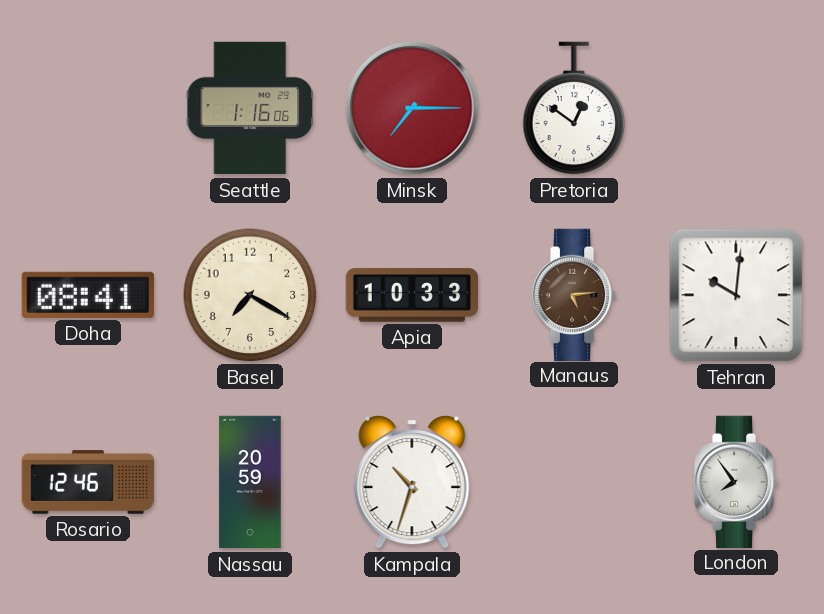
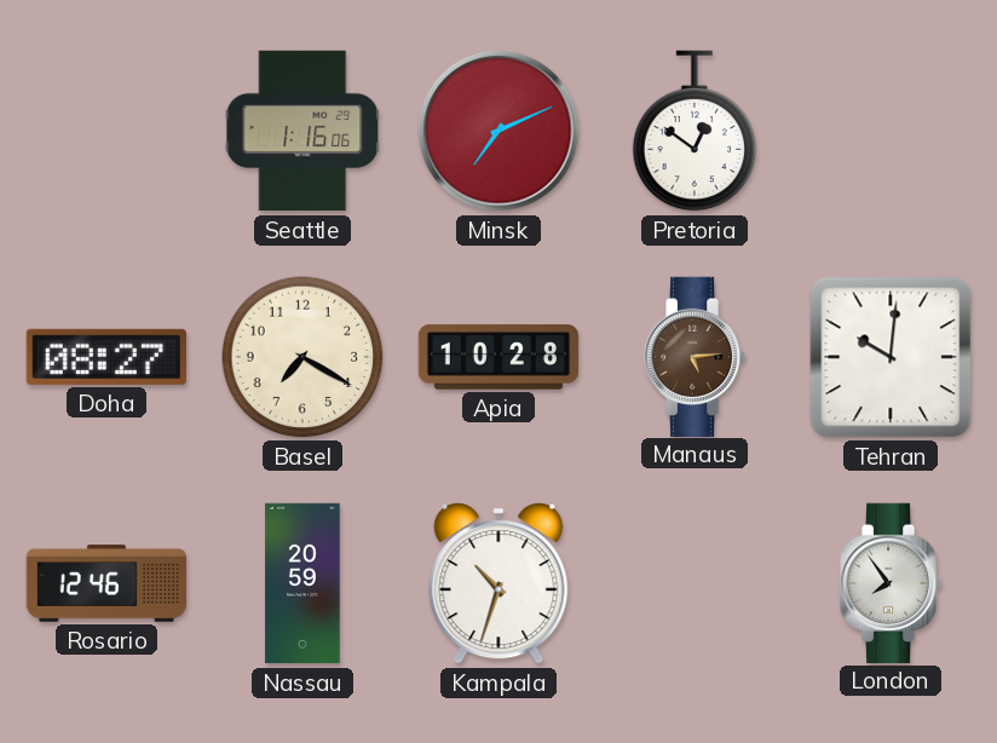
Minsk: 7:15 -> 7:11
Doha: 08:41 -> 08:27
Apia: 10:33 -> 10:28
